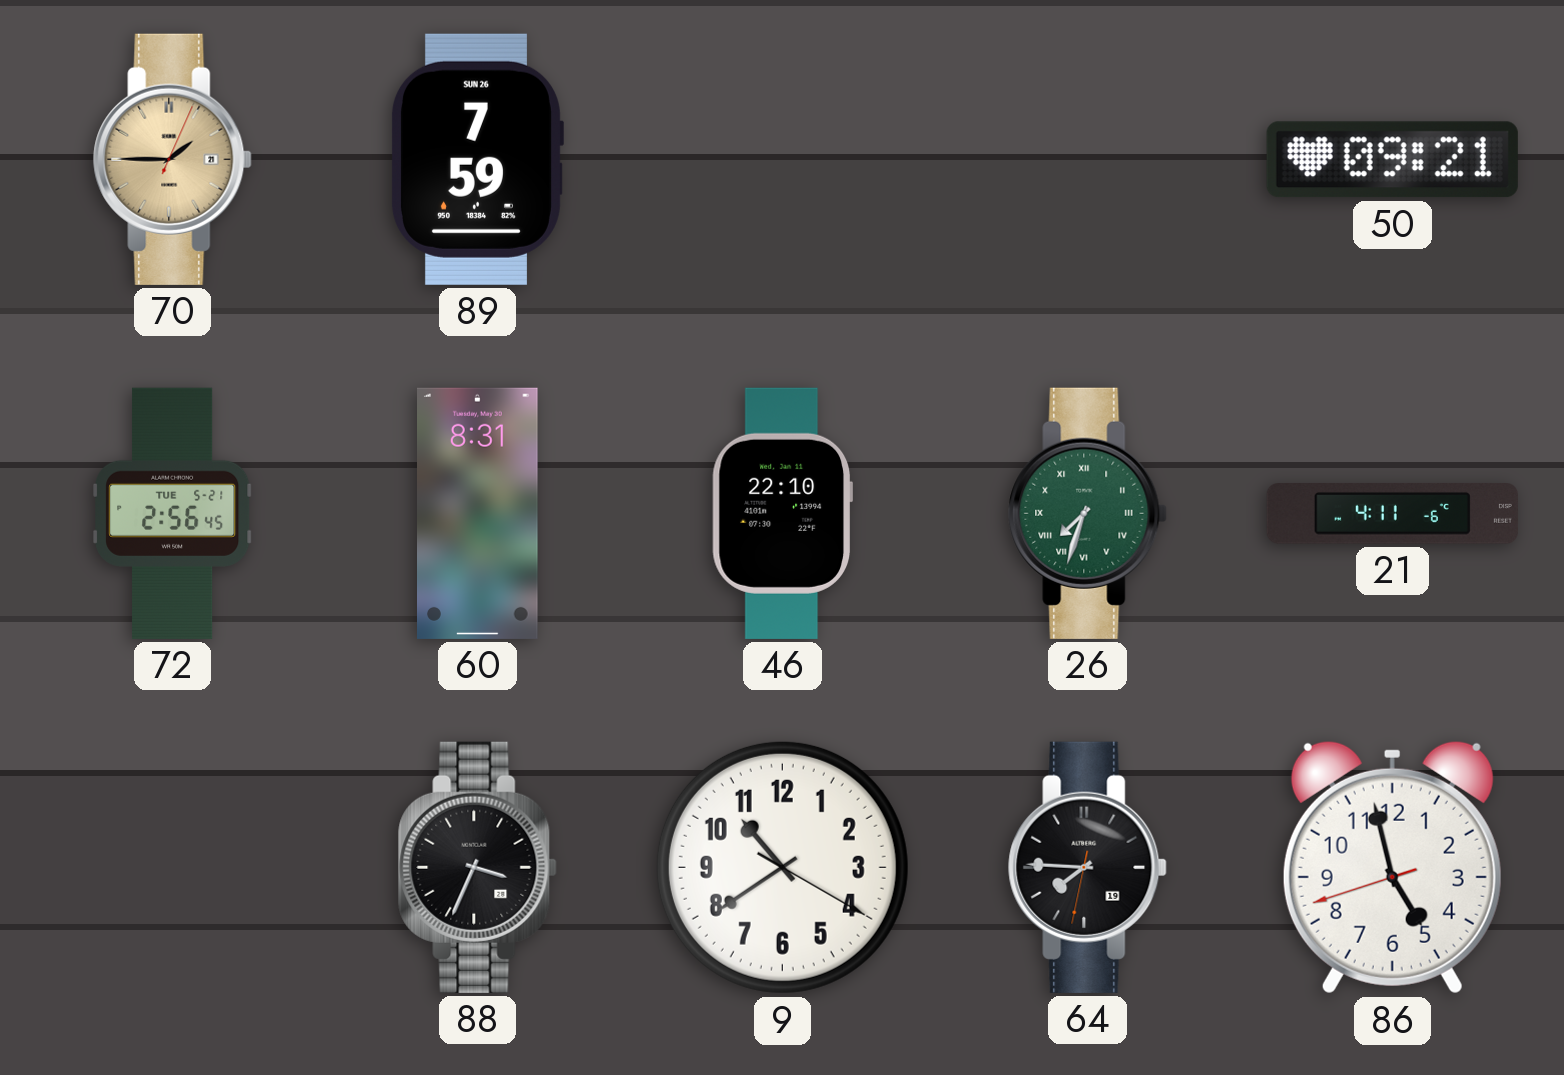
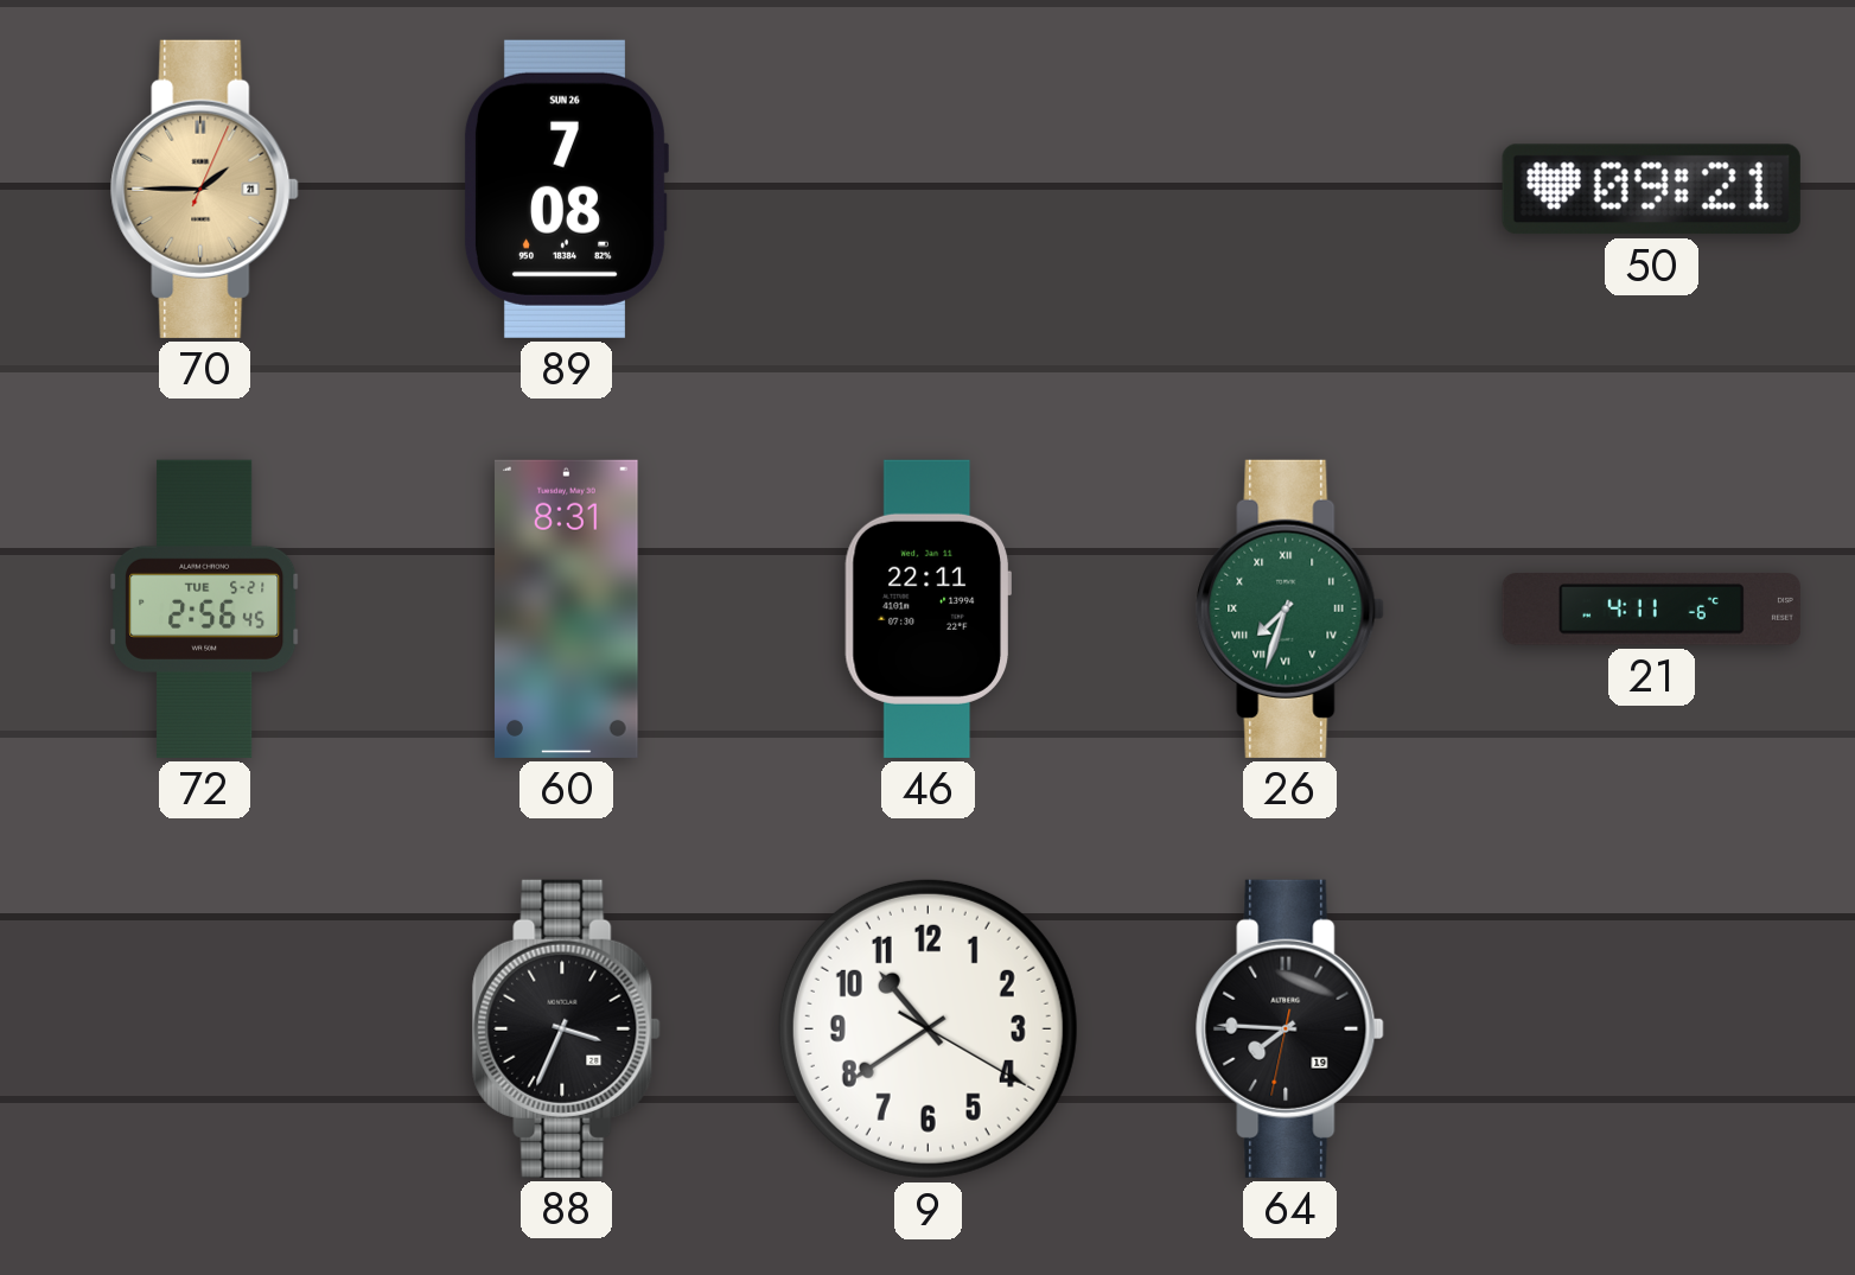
89: 7:59 -> 7:08
46: 22:10 -> 22:11
86: 4:57 -> none
